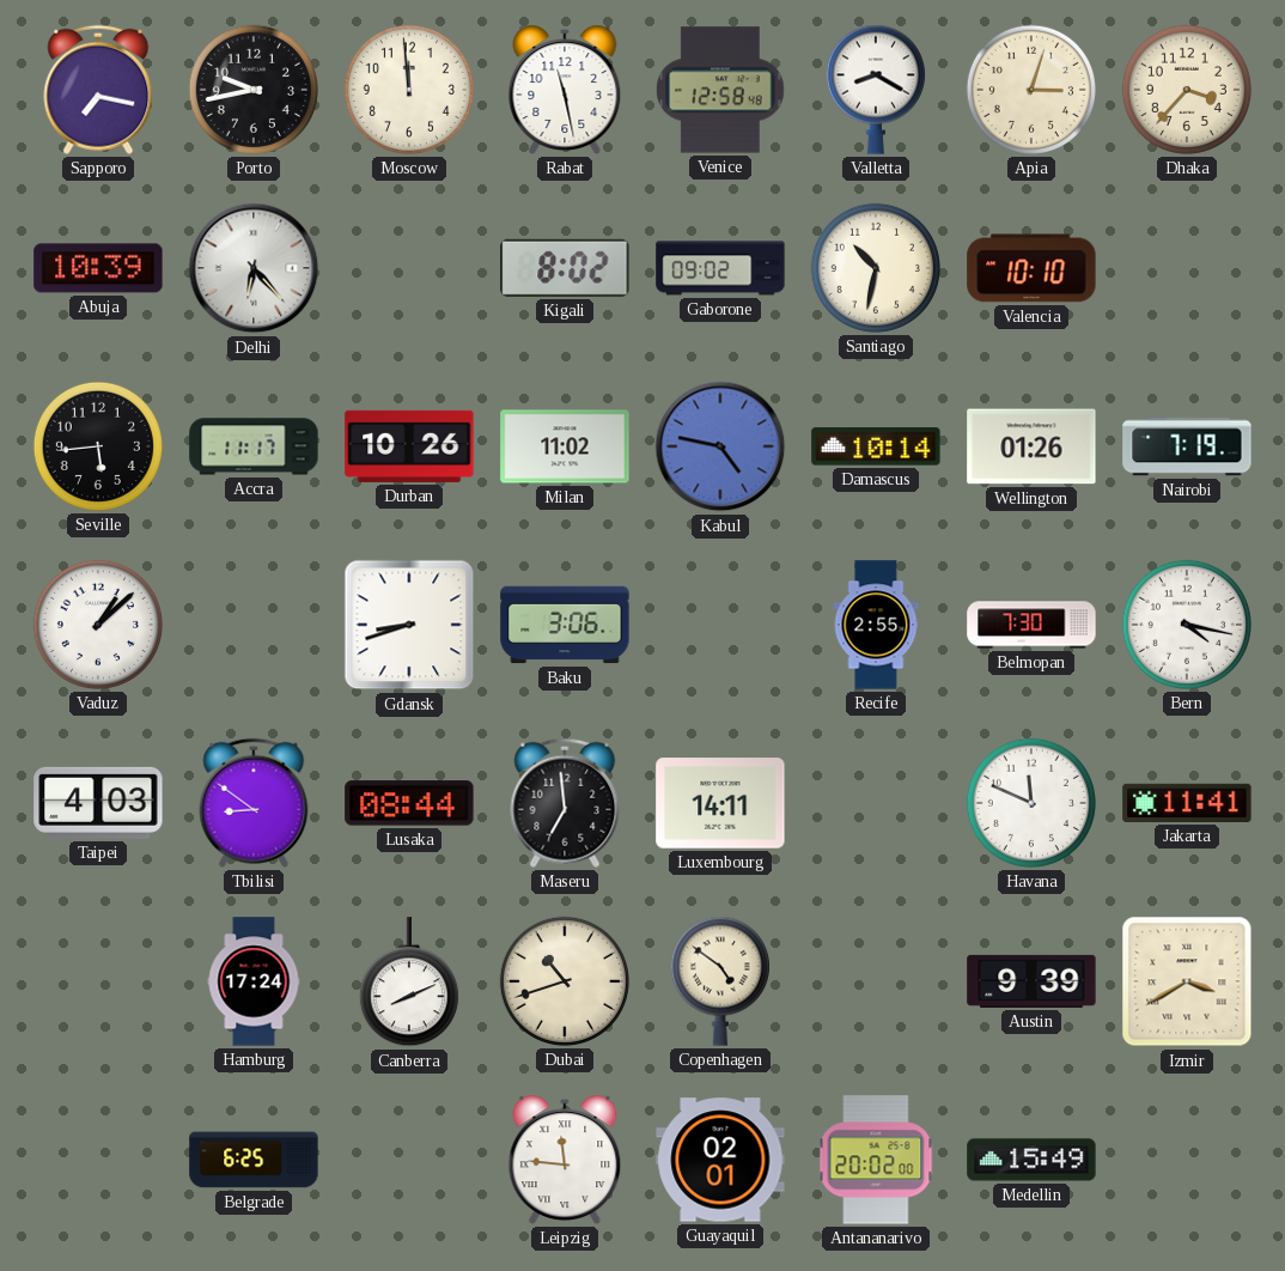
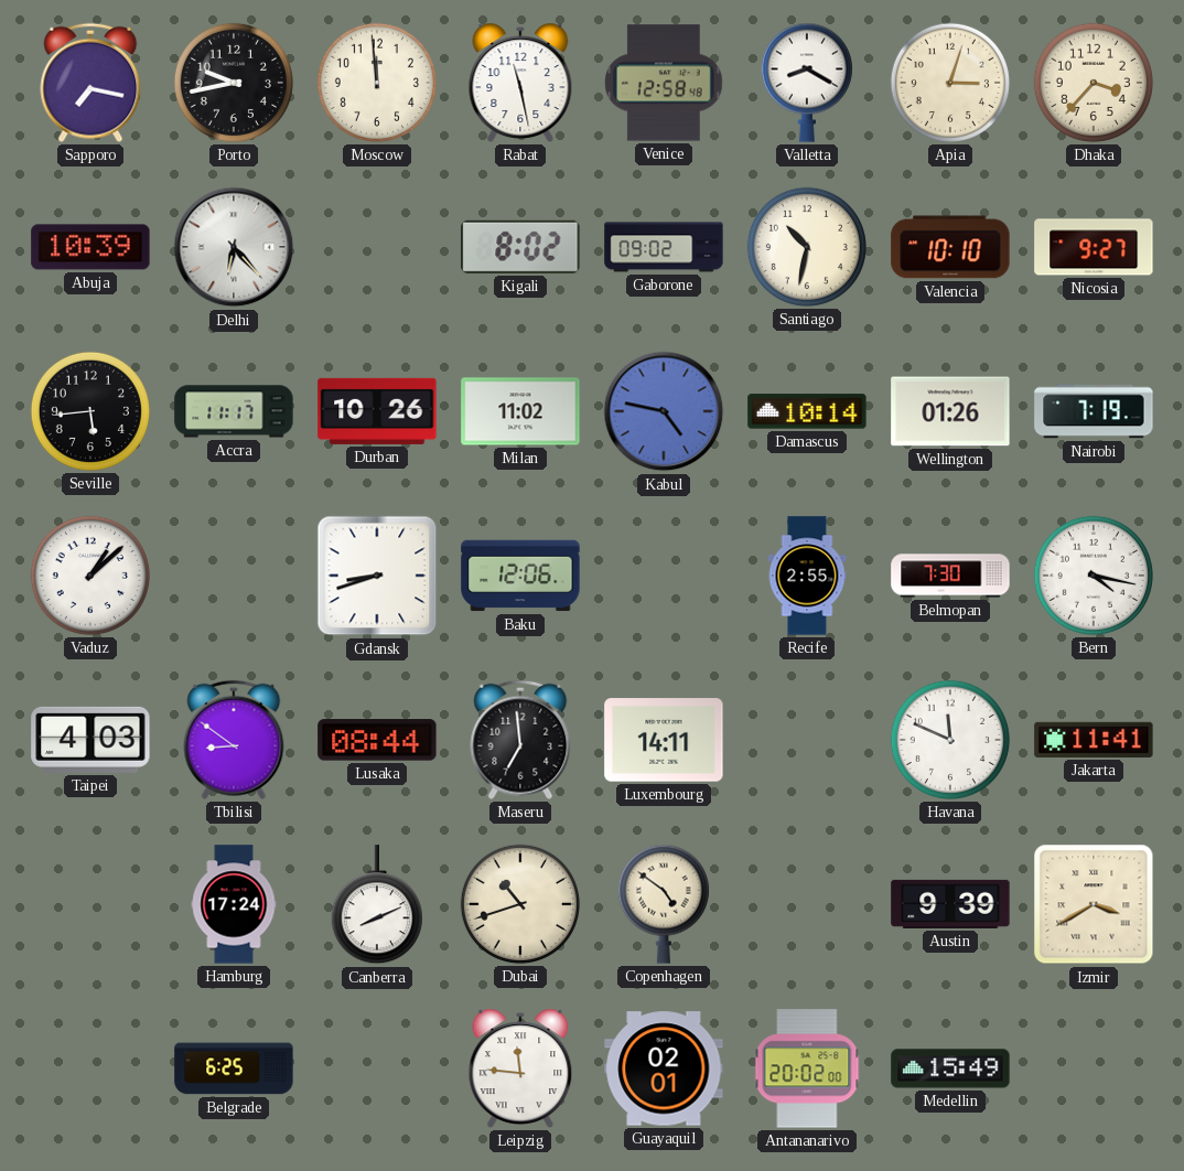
Nicosia: none -> 9:27
Baku: 3:06 -> 12:06
